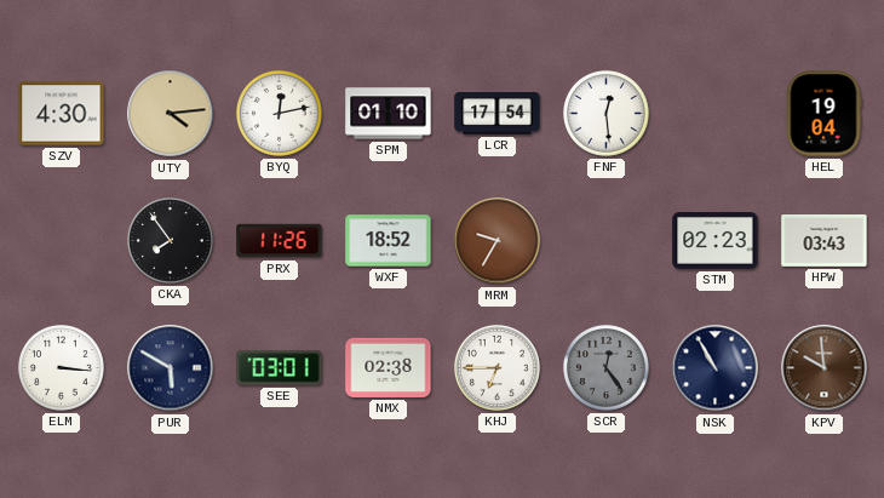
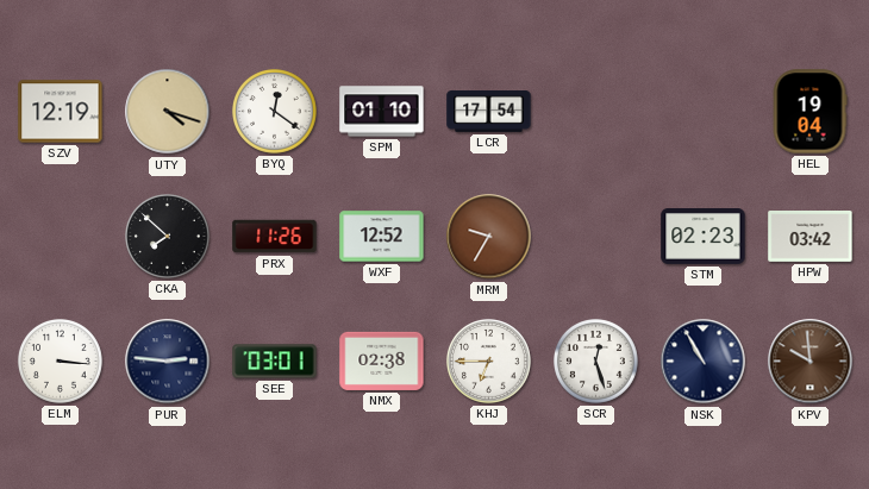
SZV: 4:30 -> 12:19
UTY: 4:14 -> 4:18
BYQ: 12:13 -> 12:21
FNF: 12:29 -> none
CKA: 7:54 -> 7:52
WXF: 18:52 -> 12:52
HPW: 03:43 -> 03:42
PUR: 5:50 -> 2:46
SCR: 12:24 -> 12:27
SCR dial: grey -> white
